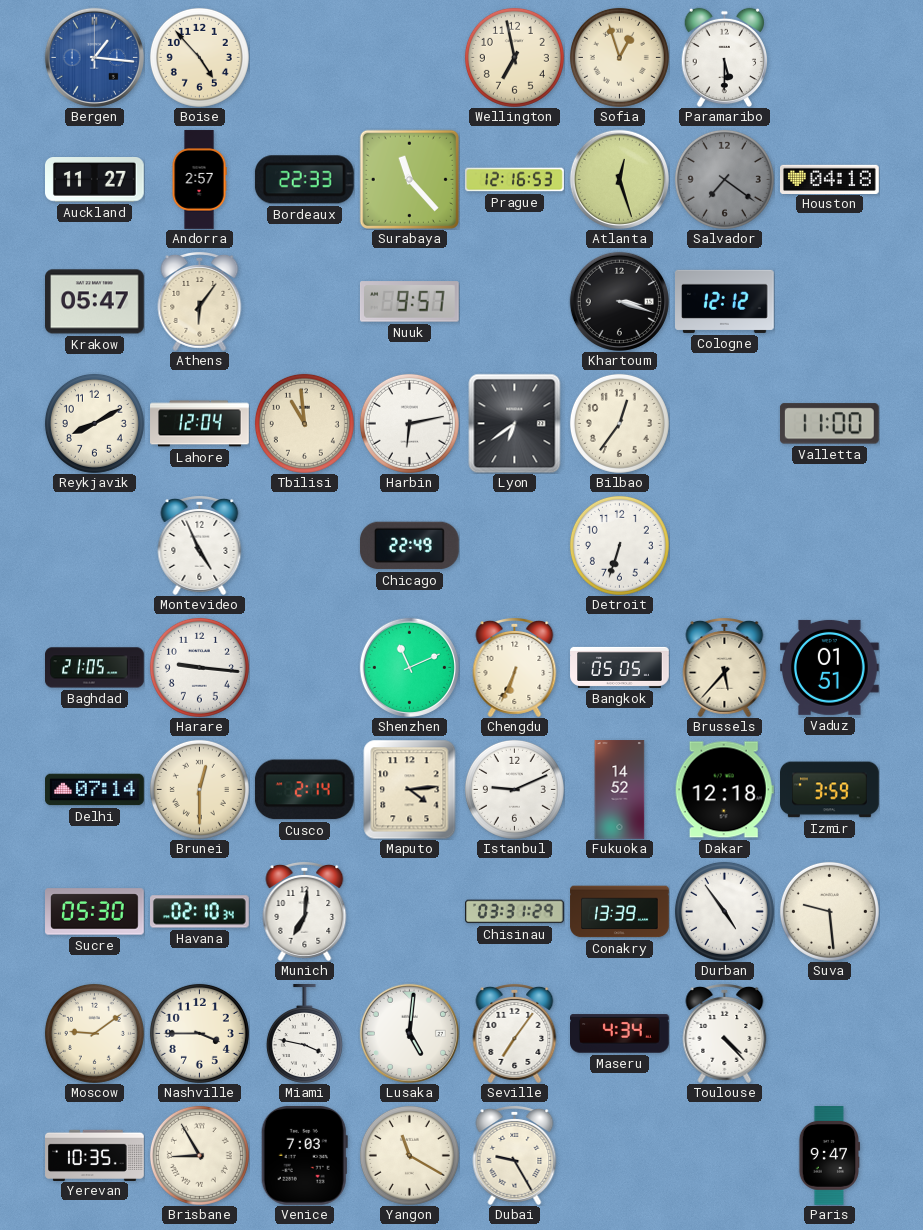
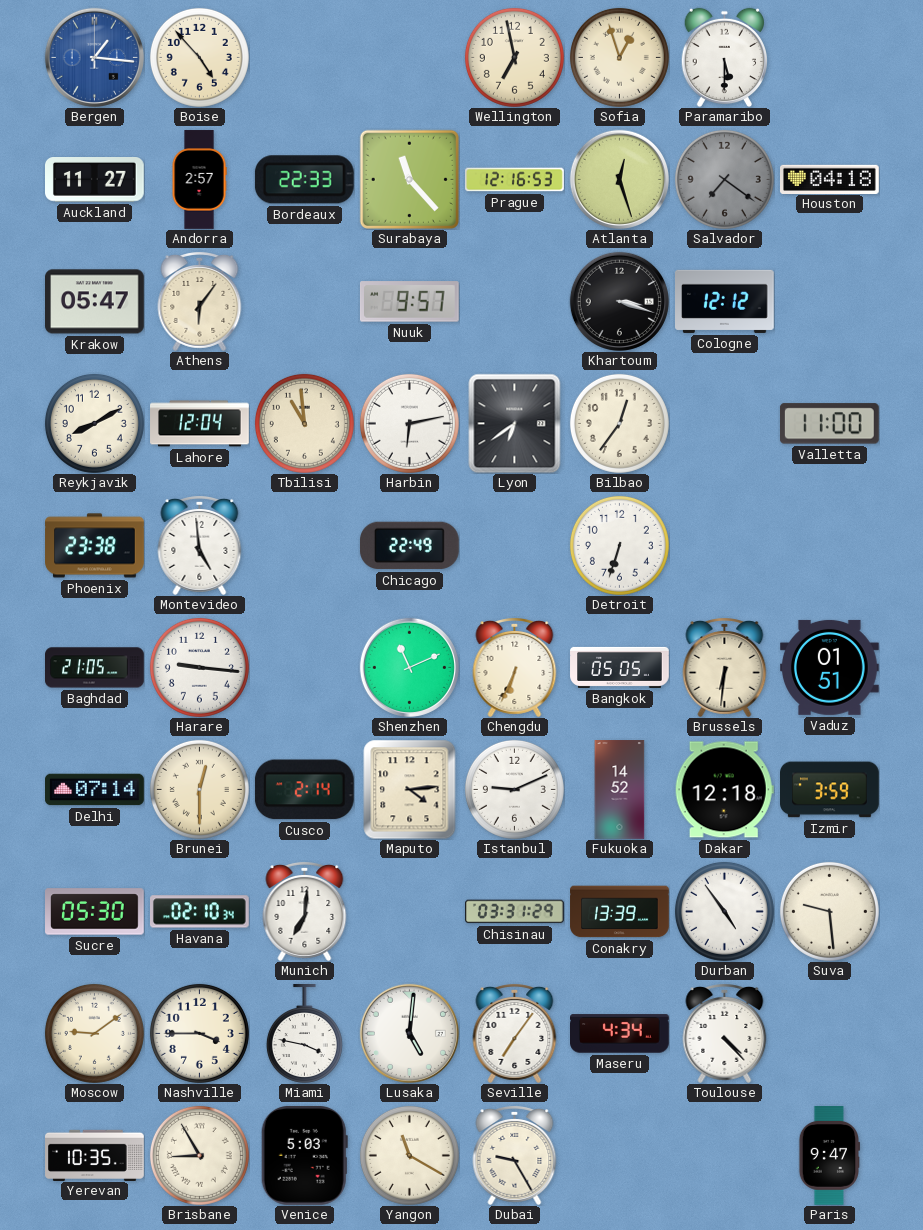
Phoenix: none -> 23:38
Montevideo: 4:56 -> 4:59
Brussels: 5:37 -> 6:31
Venice: 7:03 -> 5:03
